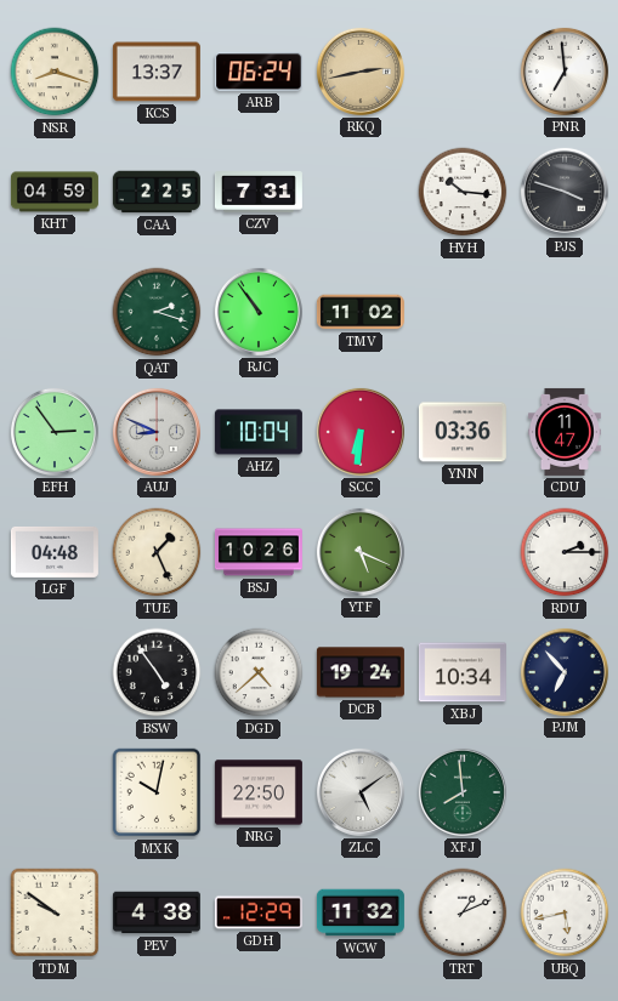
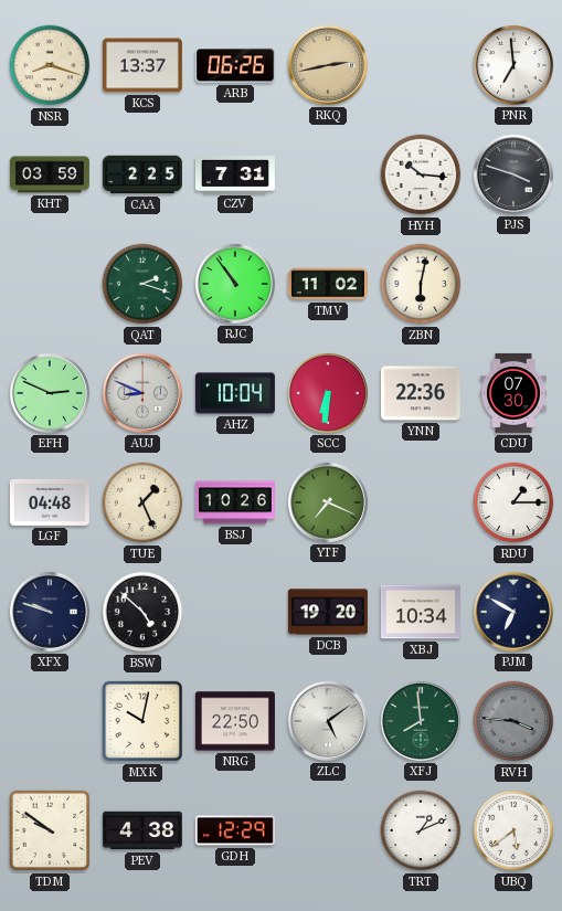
ARB: 06:24 -> 06:26
KHT: 04:59 -> 03:59
ZBN: none -> 6:02
EFH: 2:54 -> 2:49
YNN: 03:36 -> 22:36
CDU: 11:47 -> 07:30
YTF: 5:19 -> 7:19
RDU: 2:15 -> 1:15
XFX: none -> 9:48
BSW: 4:54 -> 4:52
DGD: 4:38 -> none
DCB: 19:24 -> 19:20
PJM: 6:53 -> 6:50
RVH: none -> 3:46
WCW: 11:32 -> none
UBQ: 5:43 -> 5:39
